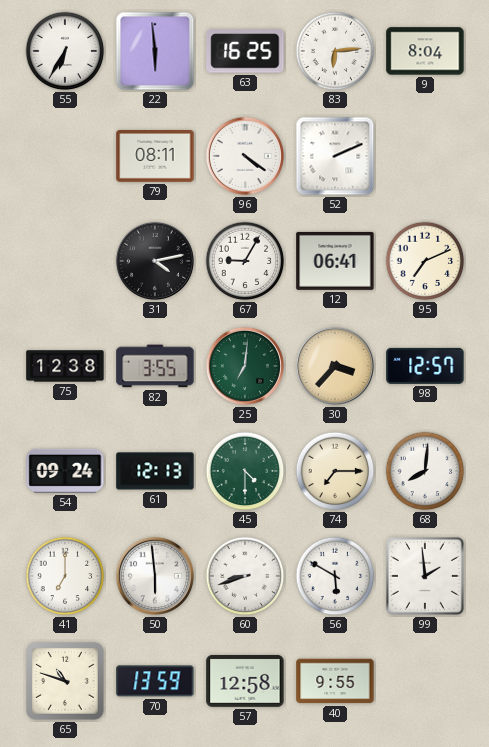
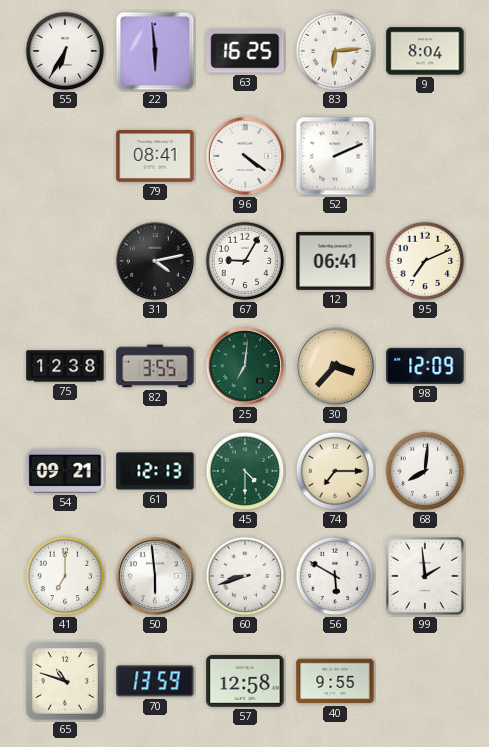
79: 08:11 -> 08:41
98: 12:57 -> 12:09
54: 09:24 -> 09:21
